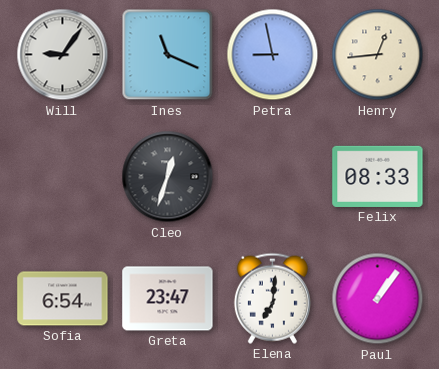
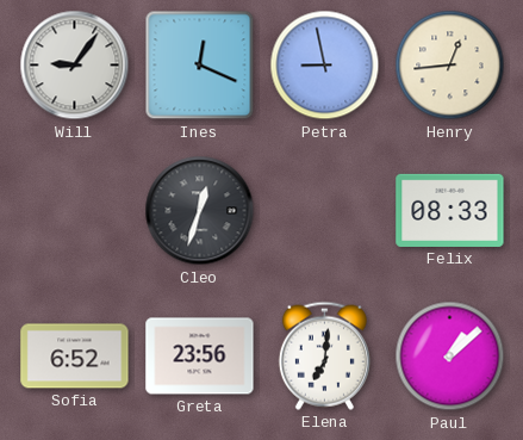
Ines: 11:19 -> 12:19
Sofia: 6:54 -> 6:52
Greta: 23:47 -> 23:56
Paul: 1:06 -> 1:08
